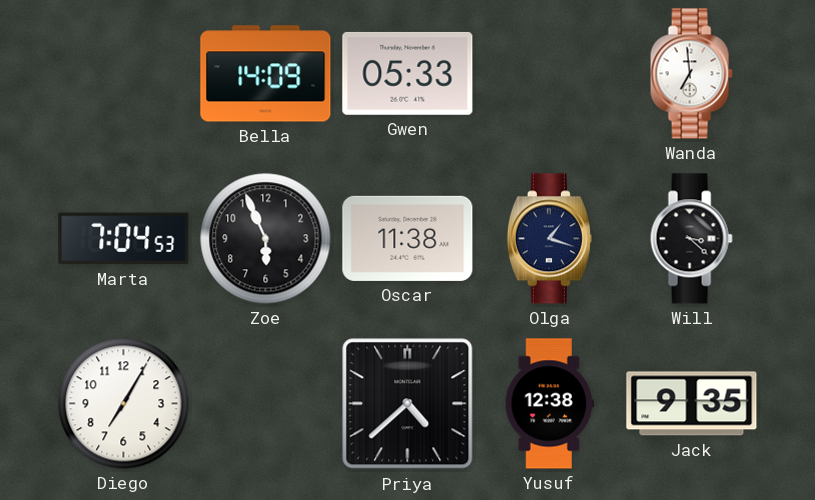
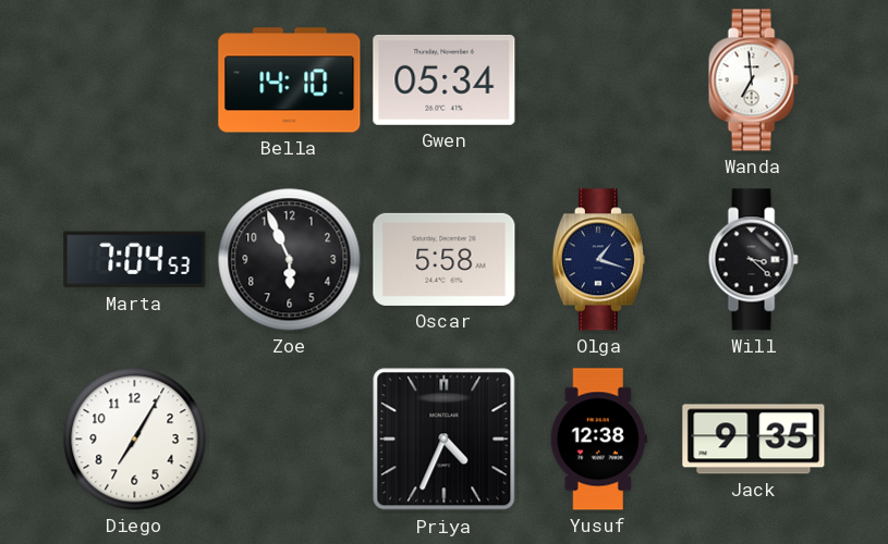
Bella: 14:09 -> 14:10
Gwen: 05:33 -> 05:34
Oscar: 11:38 -> 5:58
Priya: 4:38 -> 4:34
